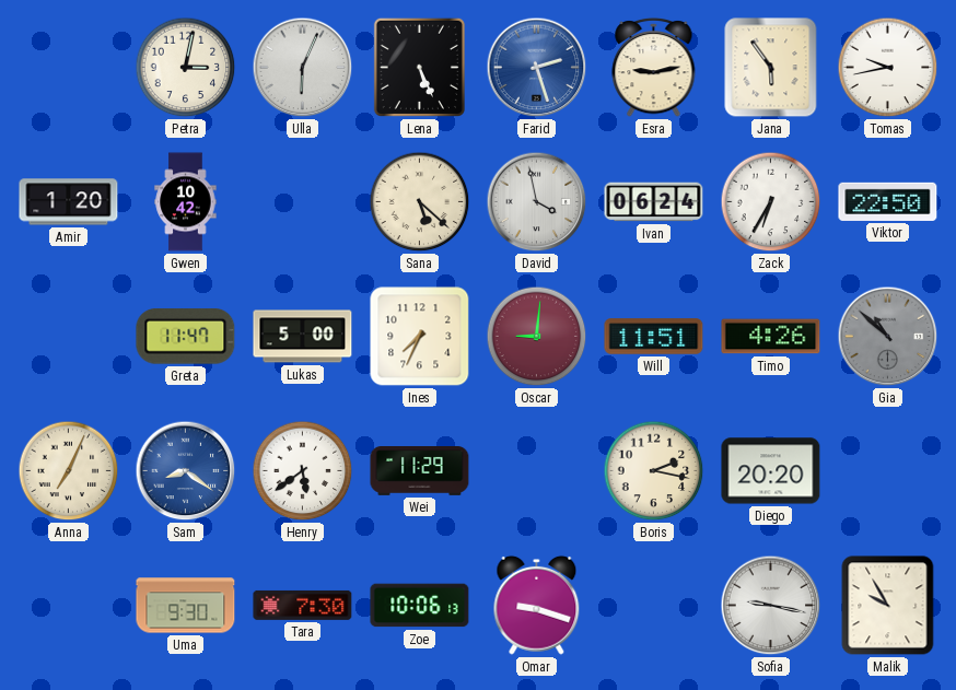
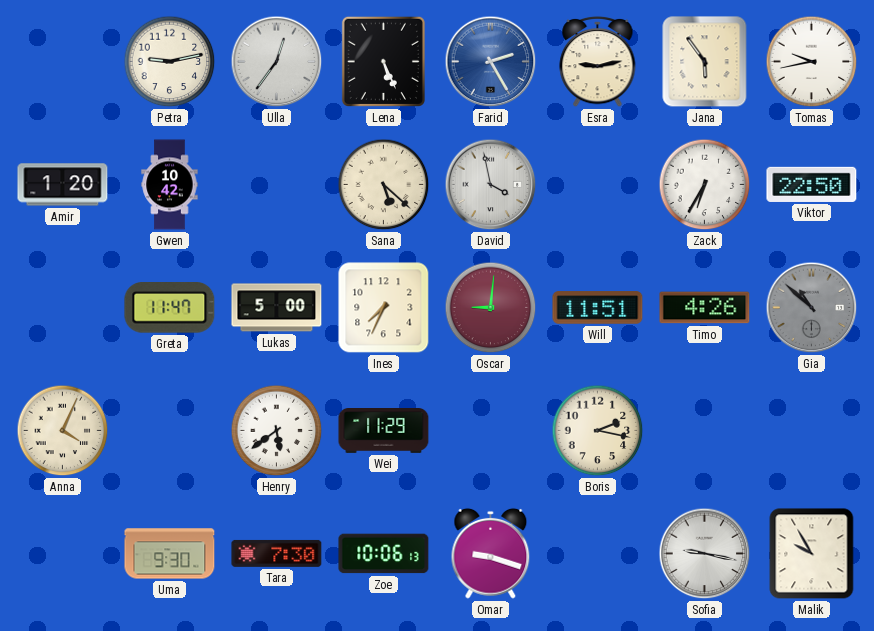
Petra: 3:02 -> 9:13
Ulla: 6:04 -> 12:36
Farid: 2:27 -> 2:25
Ivan: 06:24 -> none
Anna: 7:04 -> 4:04
Sam: 8:21 -> none
Diego: 20:20 -> none
